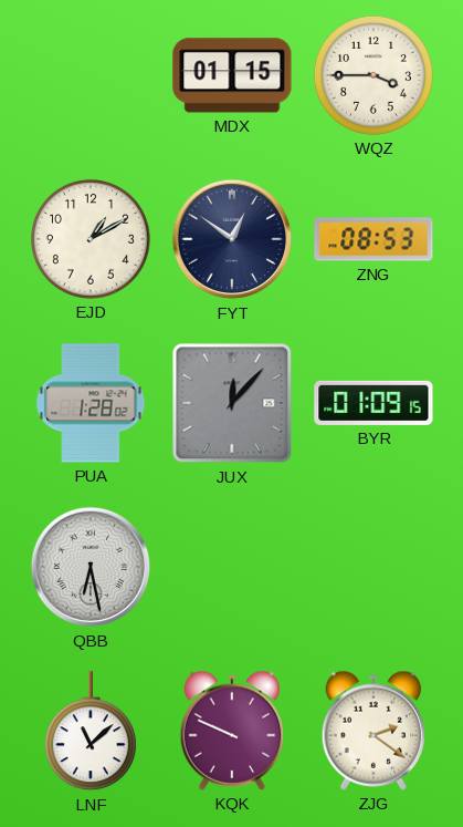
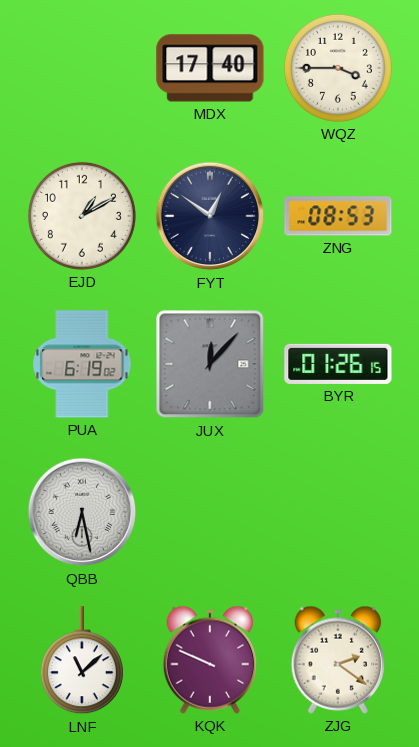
MDX: 01:15 -> 17:40
PUA: 1:28 -> 6:19
BYR: 01:09 -> 01:26
